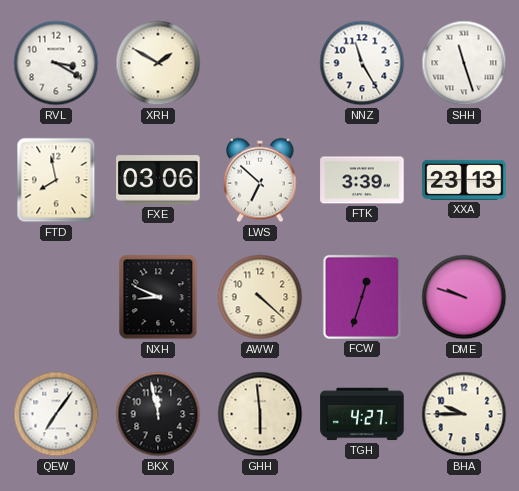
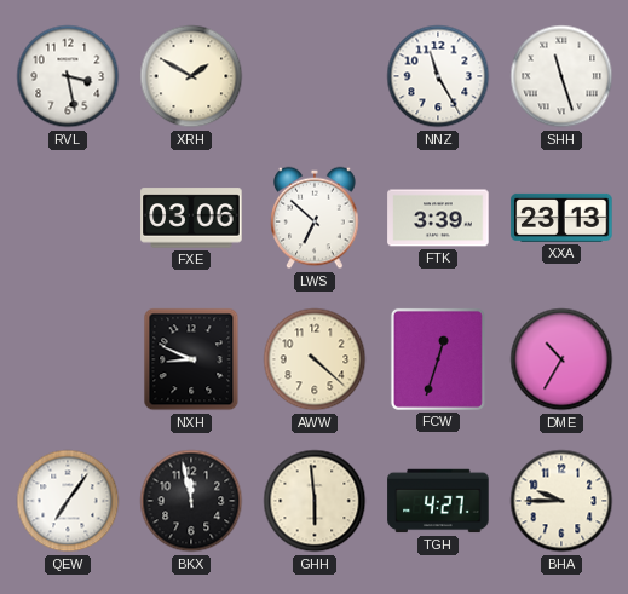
RVL: 3:20 -> 3:28
FTD: 7:58 -> none
DME: 9:48 -> 10:35
